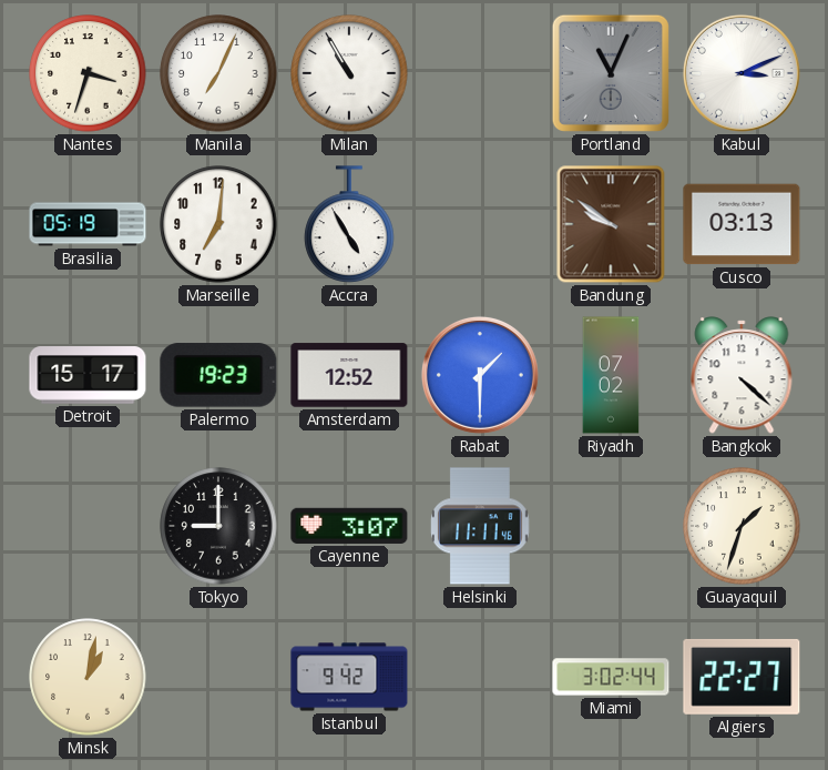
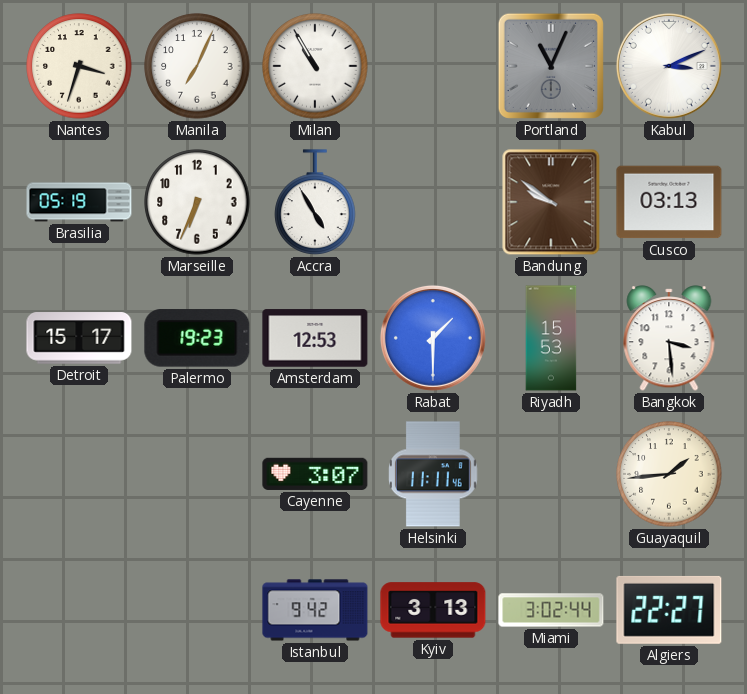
Marseille: 7:01 -> 6:34
Amsterdam: 12:52 -> 12:53
Riyadh: 07:02 -> 15:53
Bangkok: 4:22 -> 3:29
Tokyo: 9:00 -> none
Guayaquil: 1:33 -> 1:44
Minsk: 1:02 -> none
Kyiv: none -> 3:13
